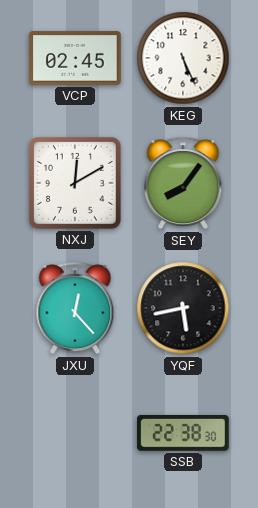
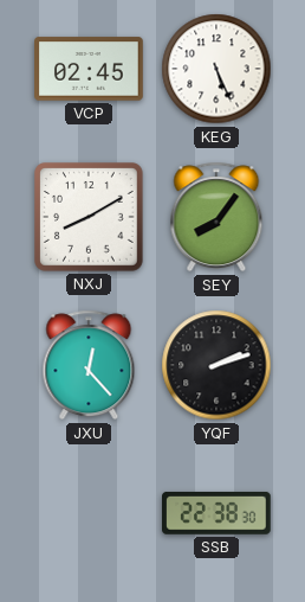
NXJ: 12:10 -> 8:10
YQF: 5:43 -> 2:12
